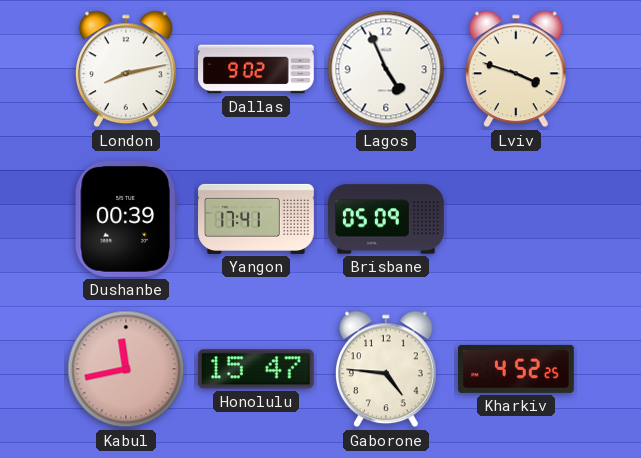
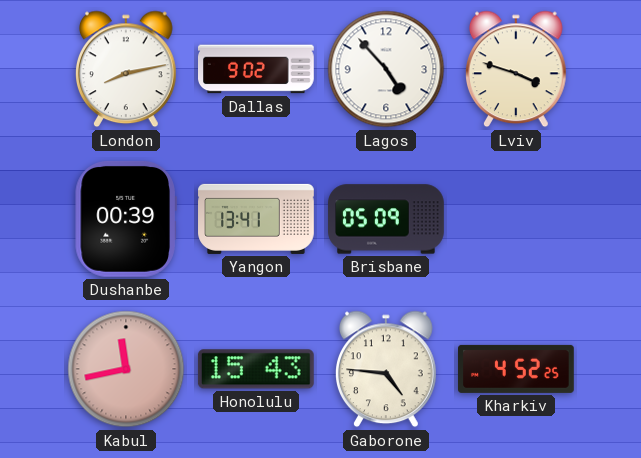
Lagos: 4:56 -> 4:53
Yangon: 17:41 -> 13:41
Honolulu: 15:47 -> 15:43
